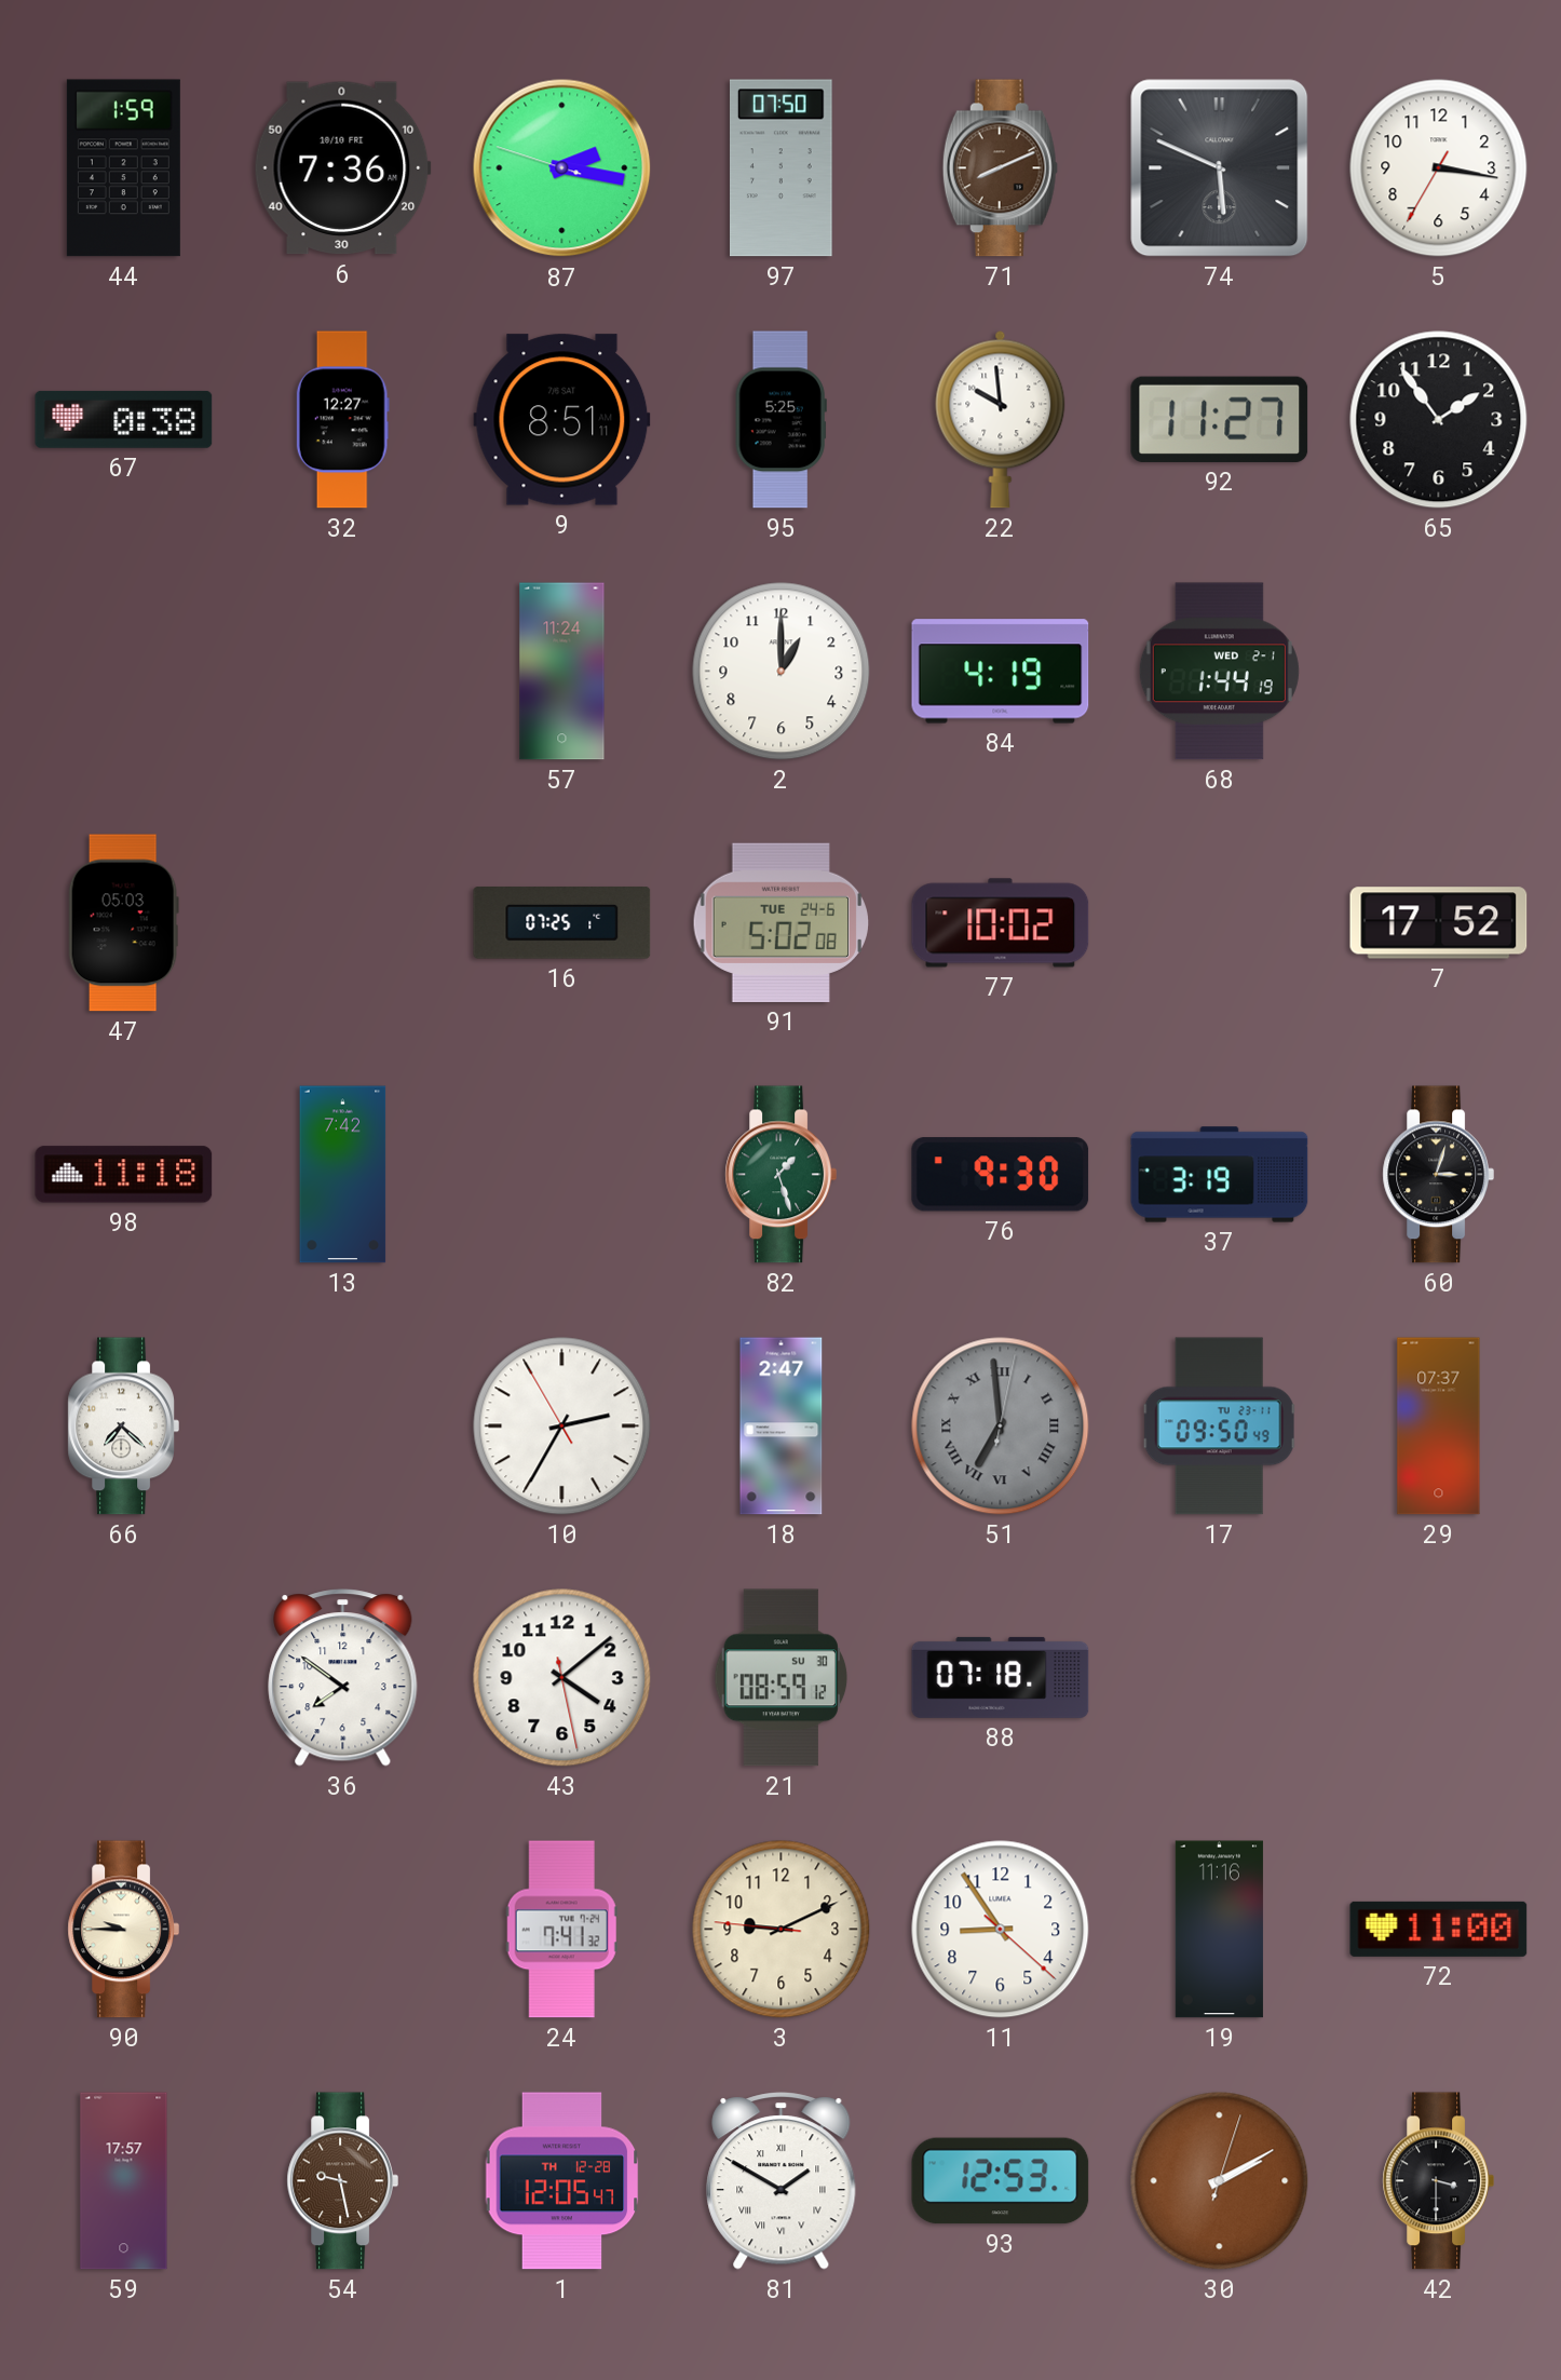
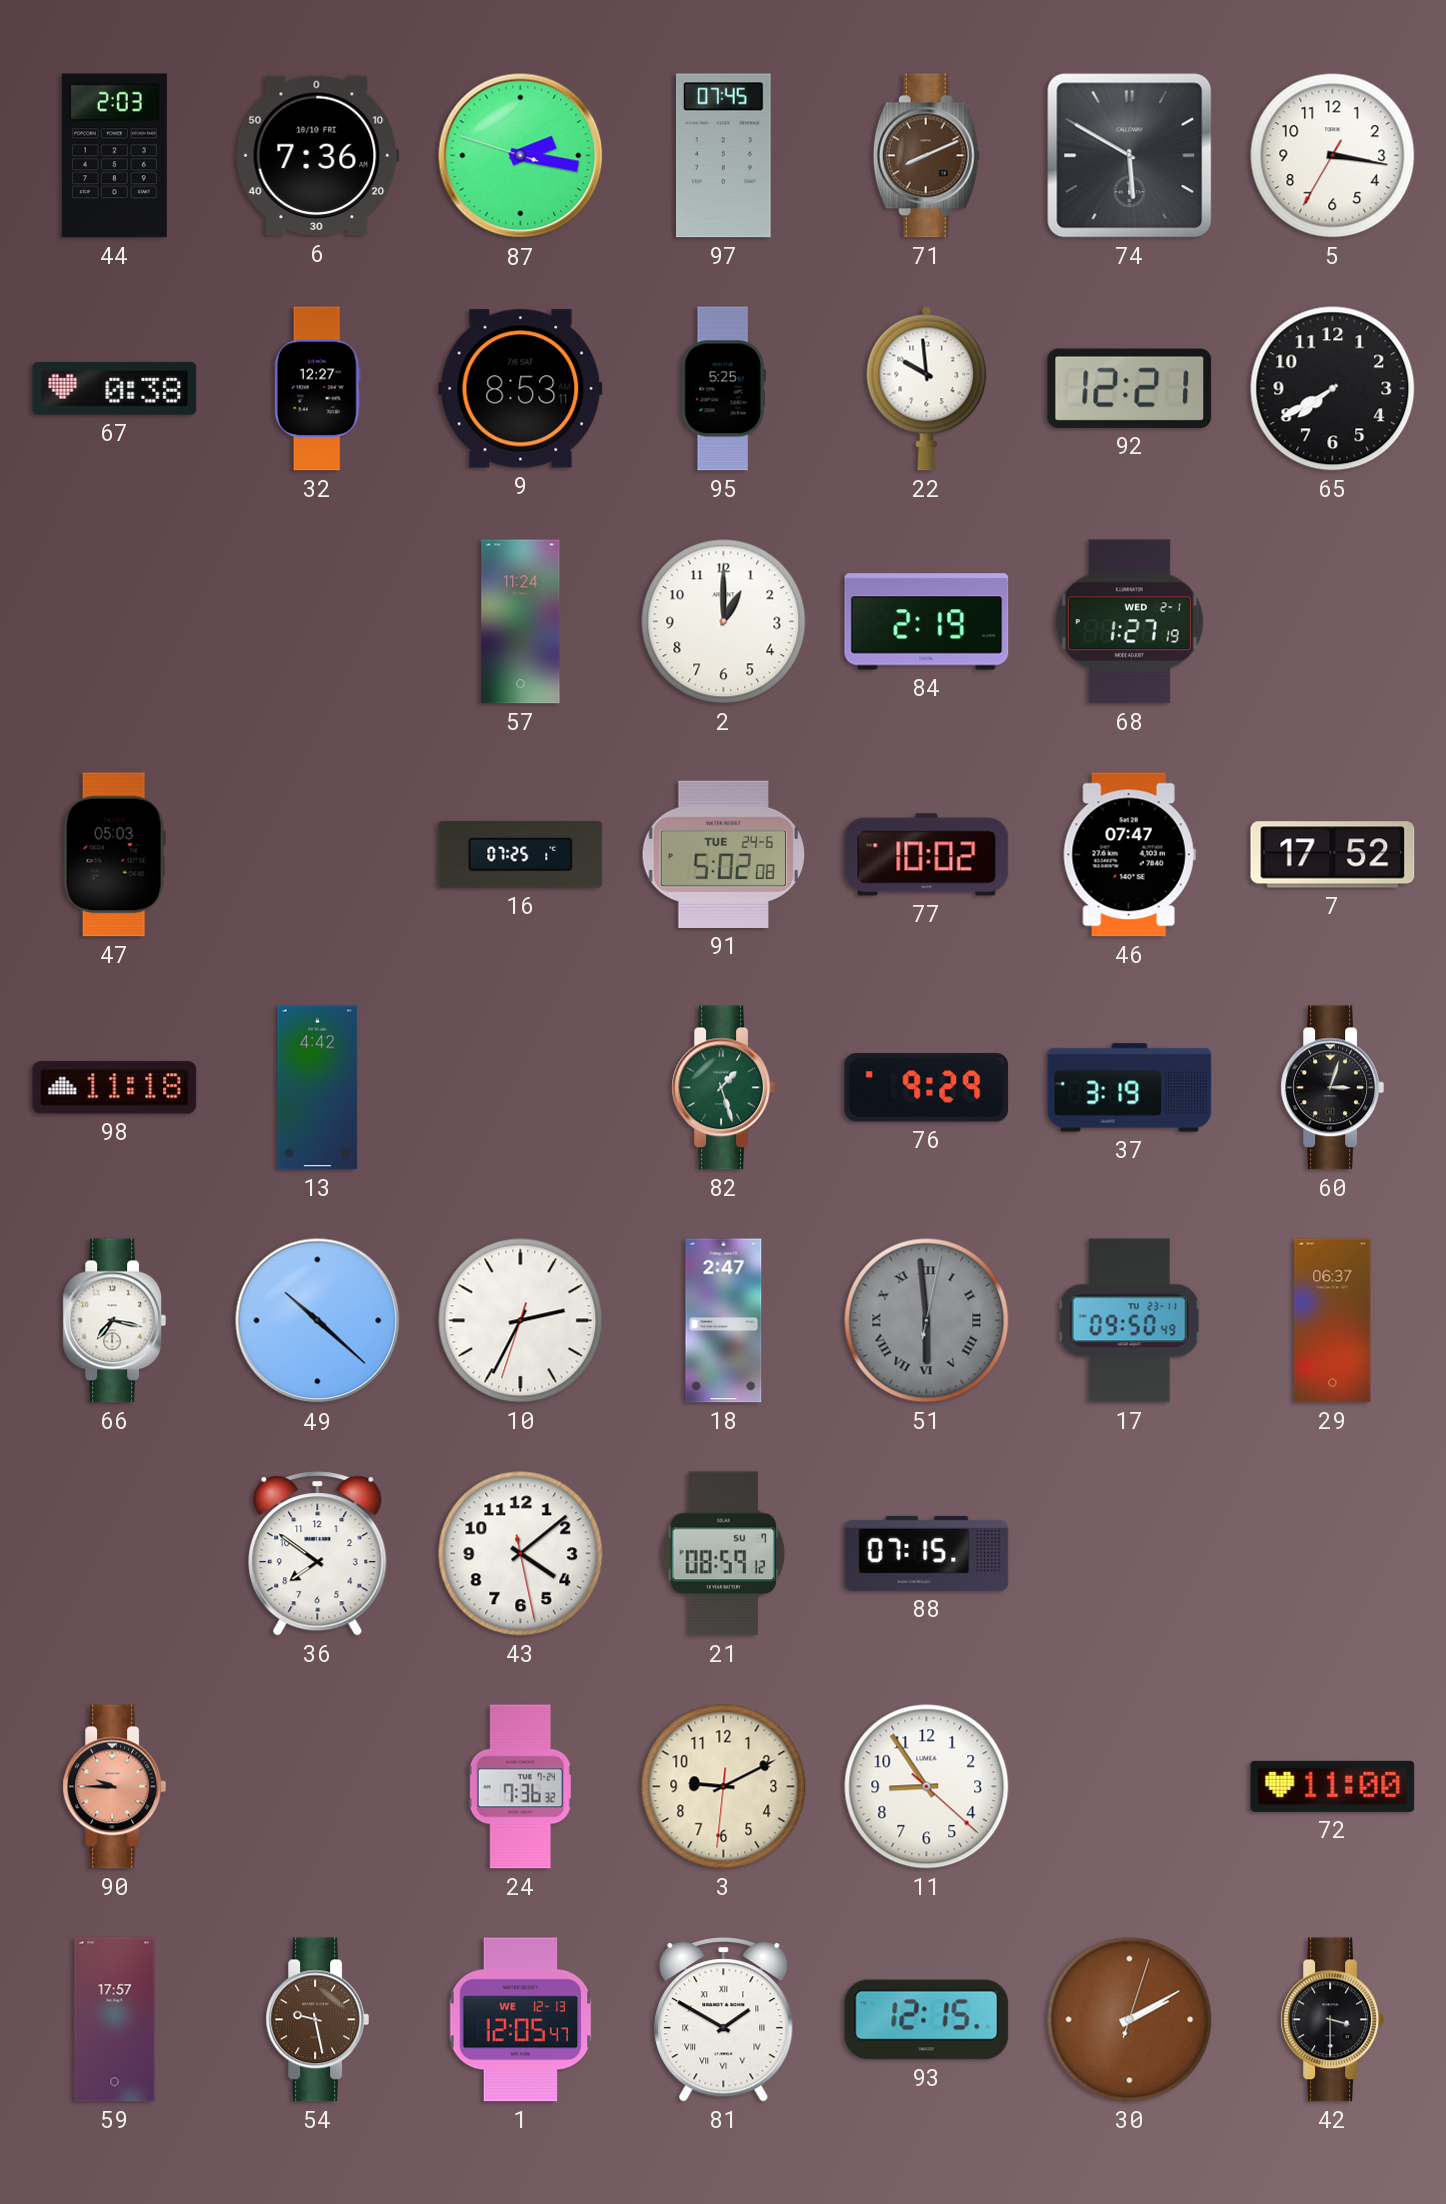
44: 1:59 -> 2:03
97: 07:50 -> 07:45
74: 5:49 -> 5:50
9: 8:51 -> 8:53
92: 11:27 -> 12:21
65: 1:54 -> 7:40
84: 4:19 -> 2:19
68: 1:44 -> 1:27
46: none -> 07:47
13: 7:42 -> 4:42
76: 9:30 -> 9:29
66: 7:22 -> 7:17
49: none -> 10:22
10: 2:34:55 -> 2:34:33
51: 6:59 -> 5:59
29: 07:37 -> 06:37
21 date: SU 30 -> SU 7
88: 07:18 -> 07:15
90 dial: cream -> salmon
24: 7:41 -> 7:36
3: 9:10:46 -> 9:10:31
19: 11:16 -> none
1 date: TH 12-28 -> WE 12-13
93: 12:53 -> 12:15
